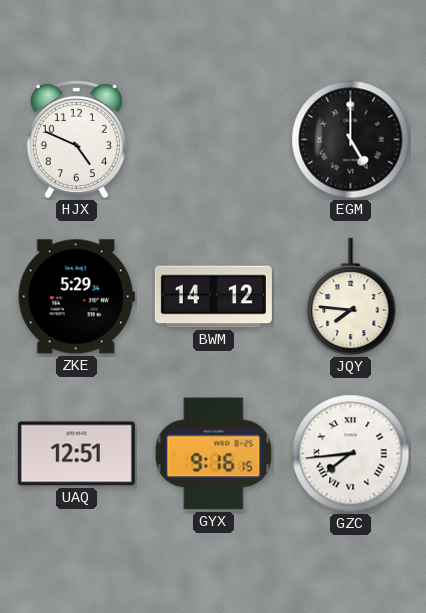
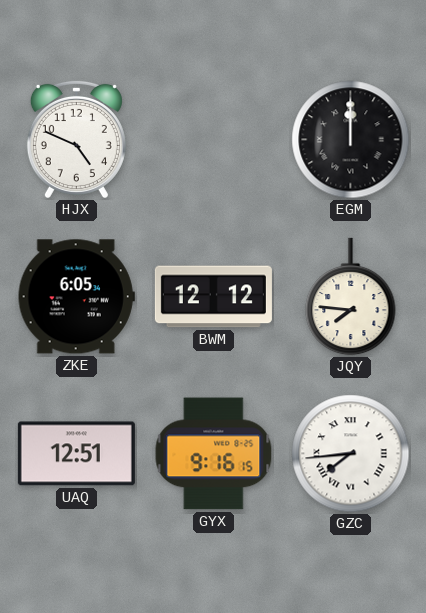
EGM: 5:00 -> 12:00
ZKE: 5:29 -> 6:05
BWM: 14:12 -> 12:12
